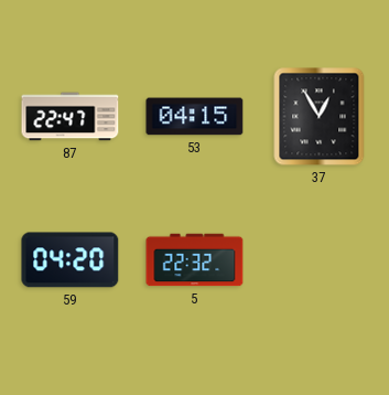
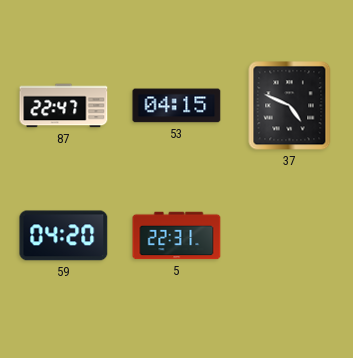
37: 12:55 -> 4:49
5: 22:32 -> 22:31
